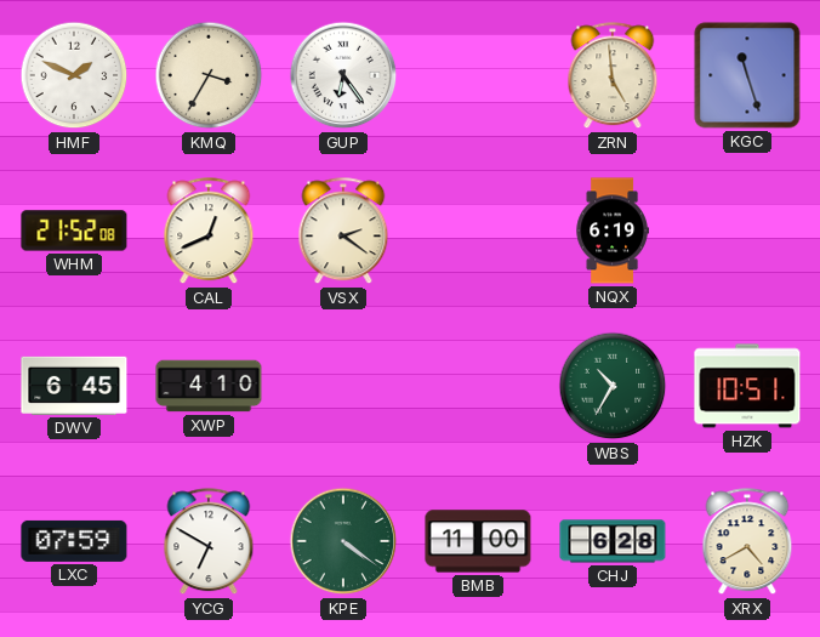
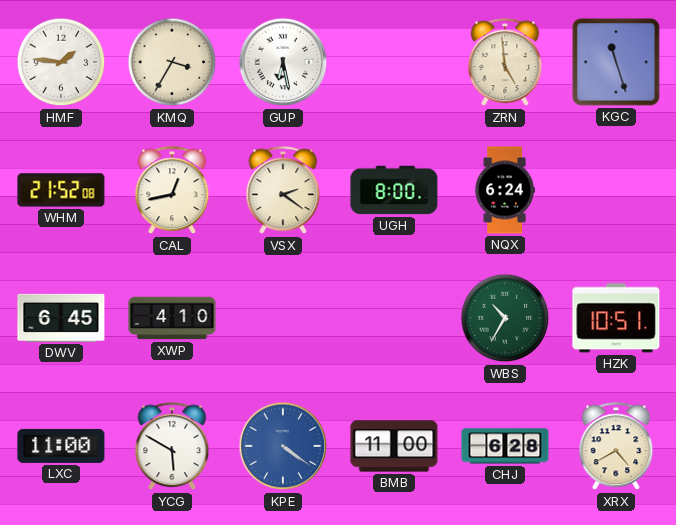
HMF: 1:49 -> 1:46
GUP: 6:24 -> 6:28
CAL: 12:41 -> 12:43
UGH: none -> 8:00
NQX: 6:19 -> 6:24
LXC: 07:59 -> 11:00
YCG: 6:50 -> 5:50
KPE dial: green -> blue
